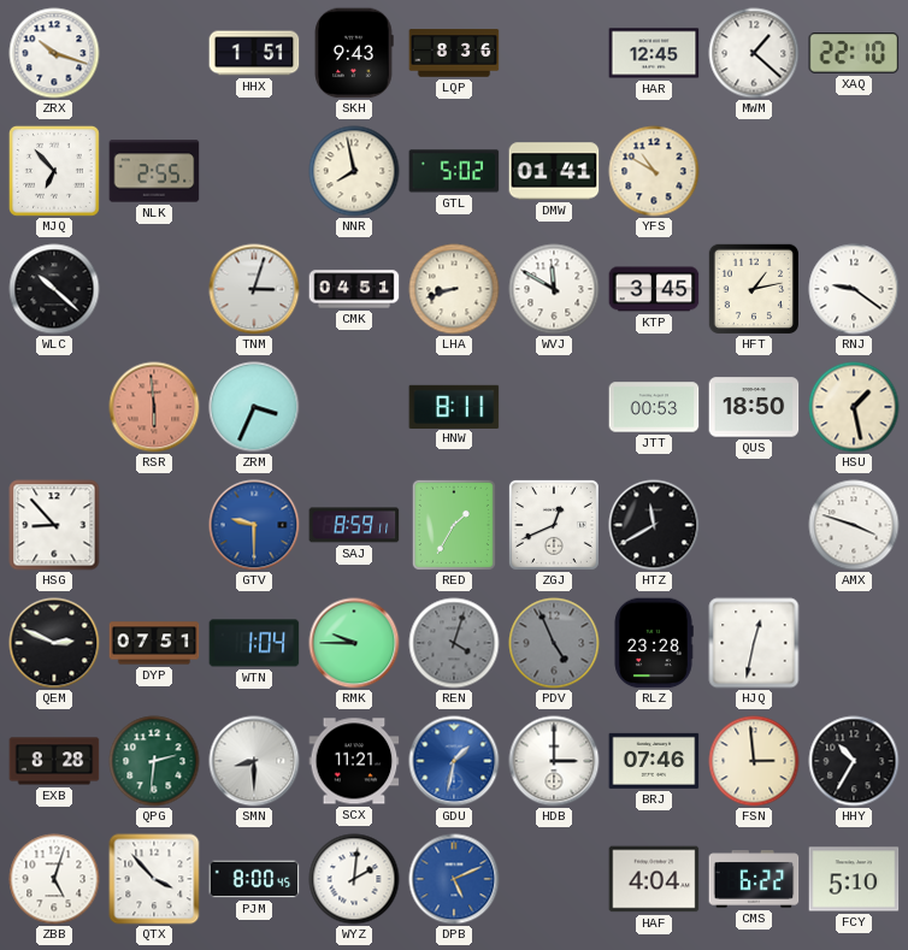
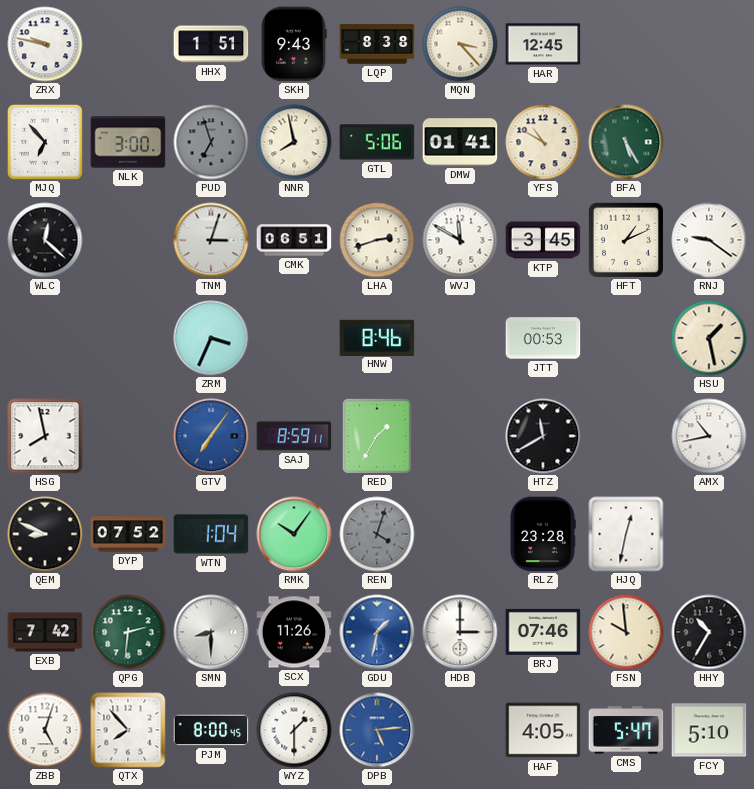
ZRX: 10:18 -> 9:47
LQP: 8:36 -> 8:38
MQN: none -> 3:23
MWM: 1:22 -> none
XAQ: 22:10 -> none
NLK: 2:55 -> 3:00
PUD: none -> 6:57
GTL: 5:02 -> 5:06
BFA: none -> 5:25
WLC: 10:22 -> 12:22
CMK: 04:51 -> 06:51
LHA: 8:42 -> 2:42
HFT: 1:13 -> 1:11
RSR: 5:59 -> none
HNW: 8:11 -> 8:46
QUS: 18:50 -> none
HSG: 8:53 -> 7:58
GTV: 9:30 -> 7:06
ZGJ: 12:41 -> none
AMX: 3:48 -> 10:43
QEM: 2:49 -> 8:49
DYP: 07:51 -> 07:52
RMK: 9:45 -> 10:06
PDV: 4:56 -> none
EXB: 8:28 -> 7:42
SCX: 11:21 -> 11:26
FSN: 2:59 -> 9:59
QTX: 3:53 -> 7:53
WYZ: 2:01 -> 1:30
DPB: 5:11 -> 5:14
HAF: 4:04 -> 4:05
CMS: 6:22 -> 5:47
